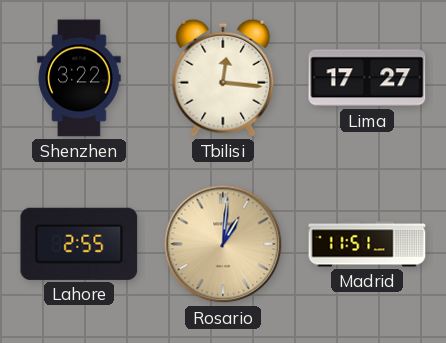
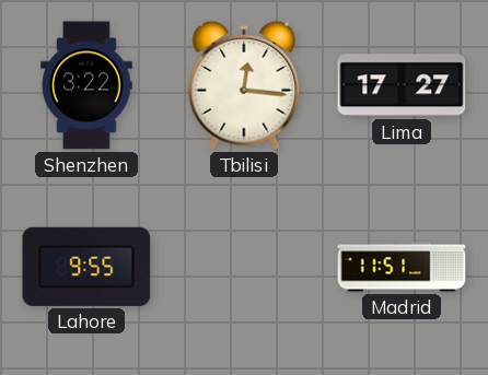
Lahore: 2:55 -> 9:55
Rosario: 1:01 -> none
